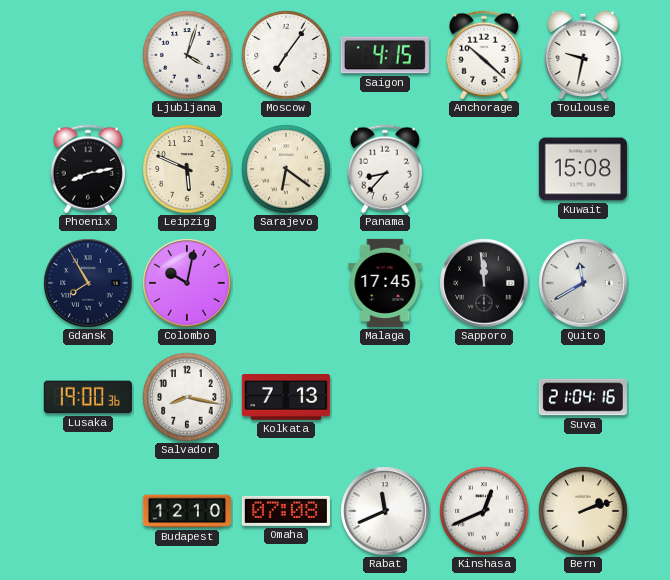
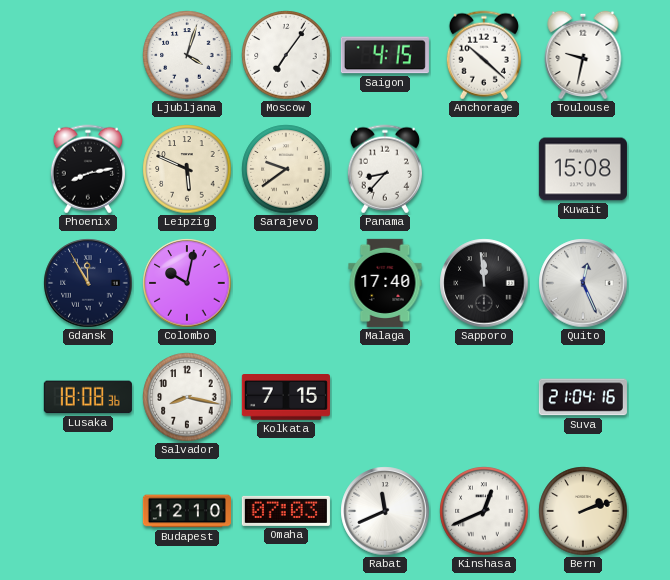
Sarajevo: 6:21 -> 9:39
Gdansk: 7:55 -> 11:55
Malaga: 17:45 -> 17:40
Quito: 11:40 -> 12:26
Lusaka: 19:00 -> 18:08
Kolkata: 7:13 -> 7:15
Omaha: 07:08 -> 07:03
